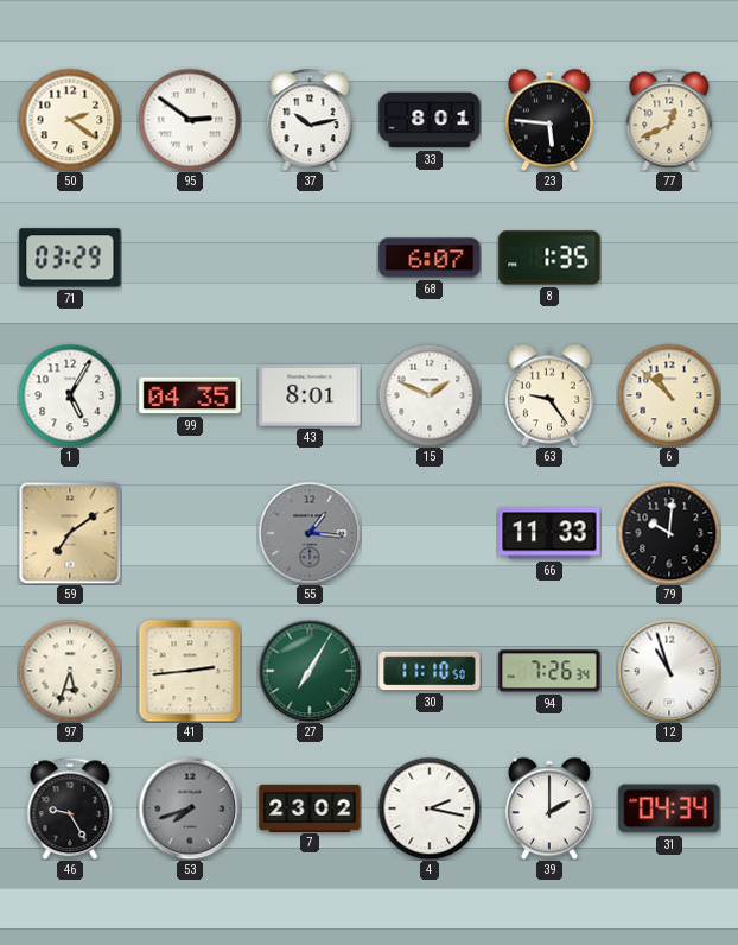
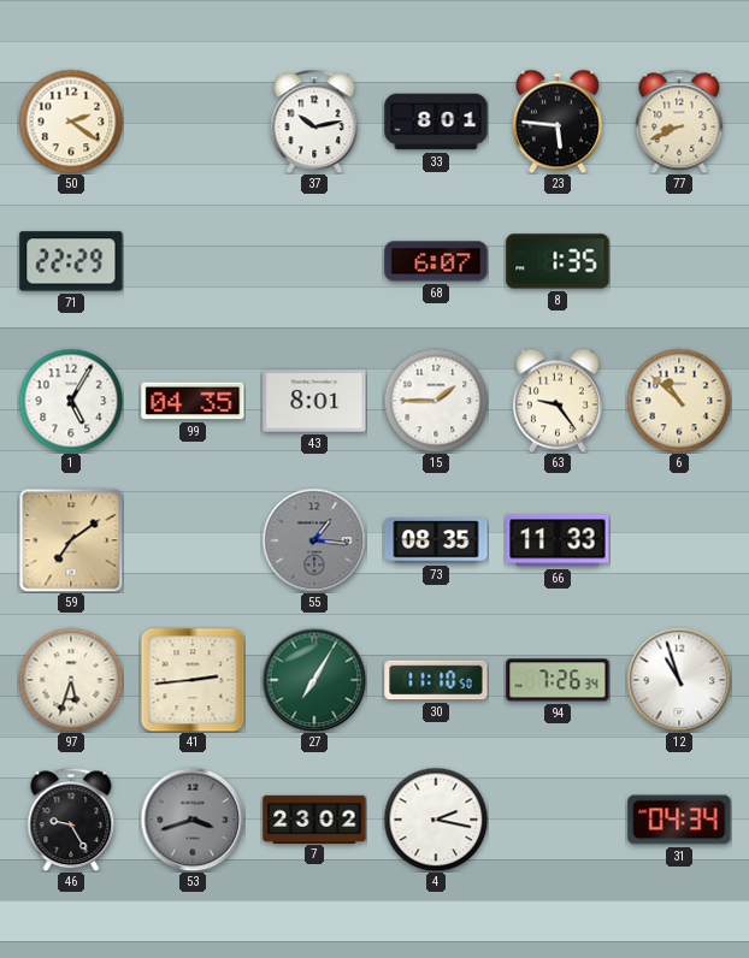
95: 2:51 -> none
77: 12:41 -> 8:41
71: 03:29 -> 22:29
15: 1:49 -> 1:45
73: none -> 08:35
79: 10:01 -> none
53: 7:42 -> 3:42
39: 2:00 -> none
